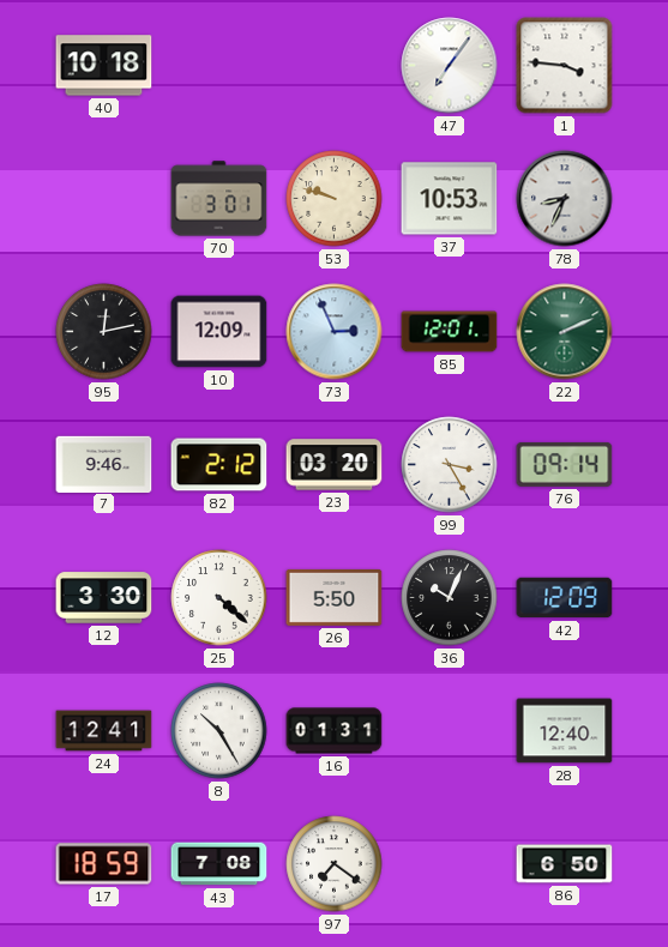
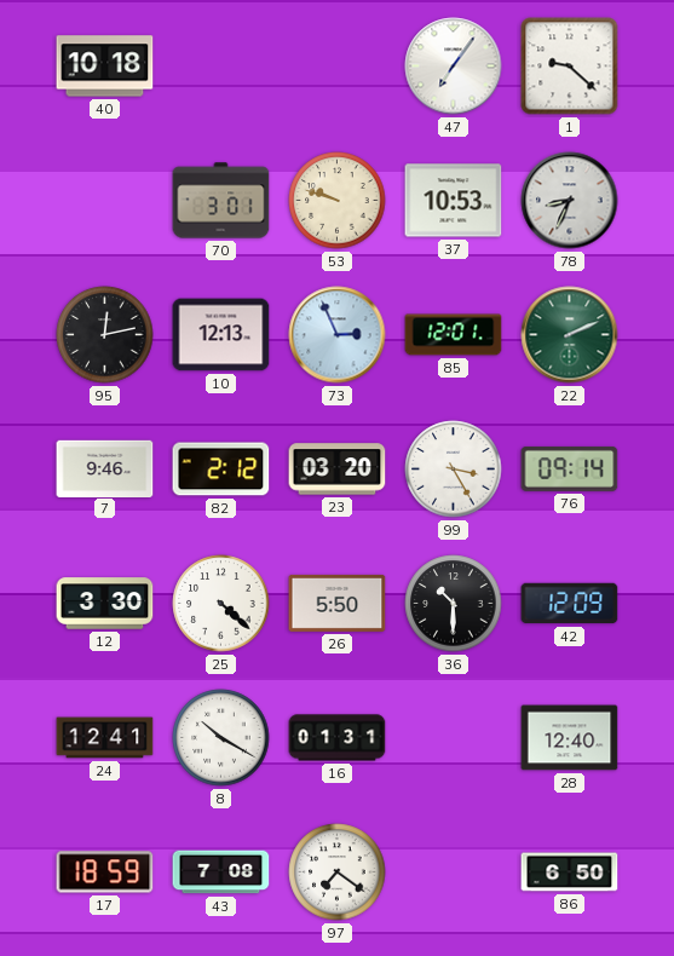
1: 3:46 -> 9:22
10: 12:09 -> 12:13
36: 10:04 -> 10:30
8: 10:25 -> 10:20
